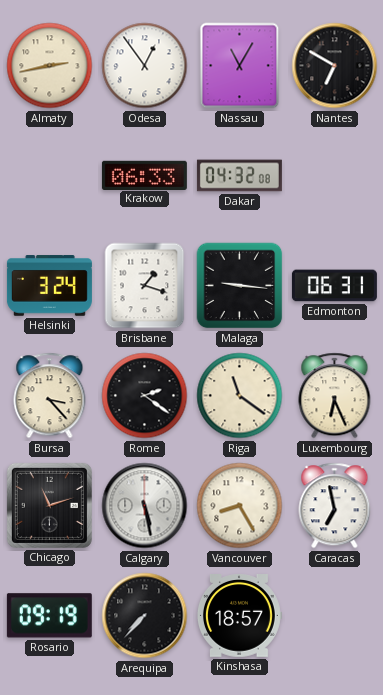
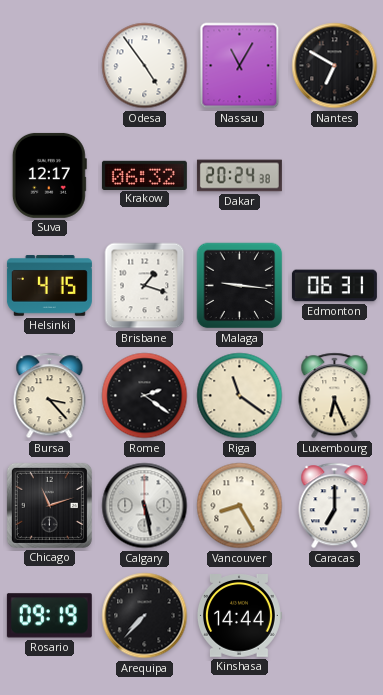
Almaty: 2:43 -> none
Odesa: 12:54 -> 4:54
Suva: none -> 12:17
Krakow: 06:33 -> 06:32
Dakar: 04:32 -> 20:24
Helsinki: 3:24 -> 4:15
Caracas: 6:58 -> 7:00
Kinshasa: 18:57 -> 14:44
